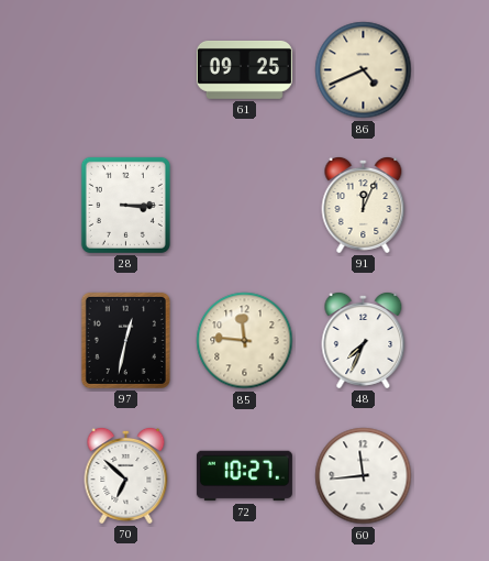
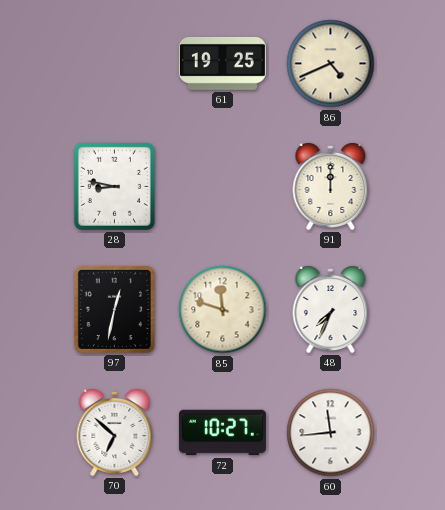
61: 09:25 -> 19:25
28: 3:15 -> 8:47
91: 12:04 -> 12:00
85: 11:46 -> 11:48
